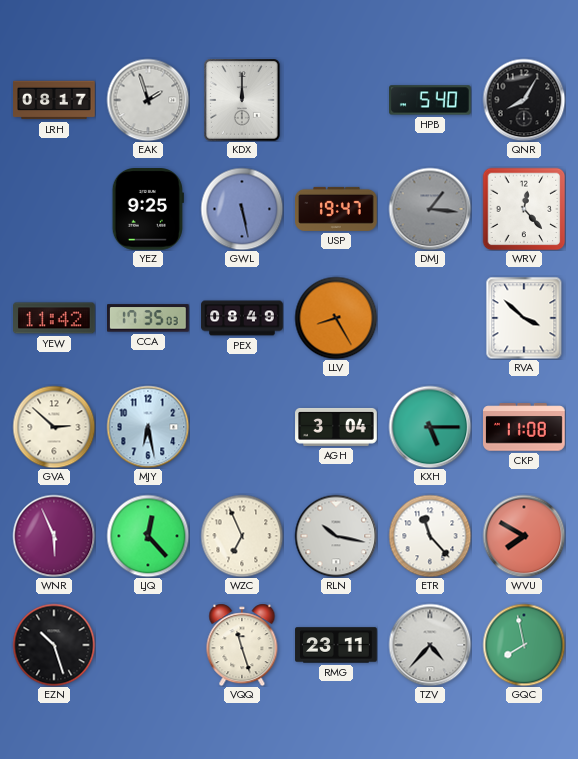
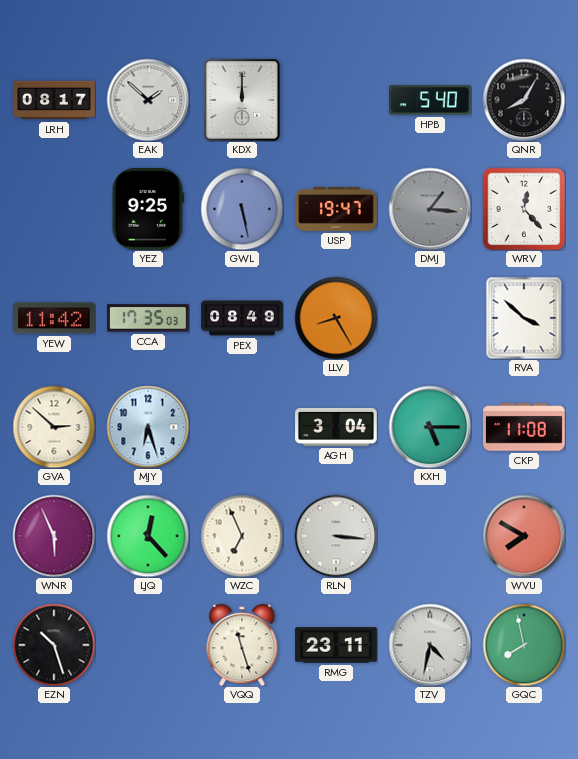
EAK: 1:57 -> 1:52
MJY: 6:28 -> 6:27
RLN: 10:17 -> 3:16
ETR: 11:23 -> none
TZV: 4:37 -> 4:32
